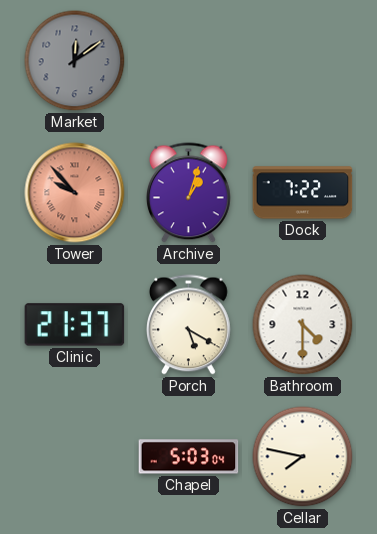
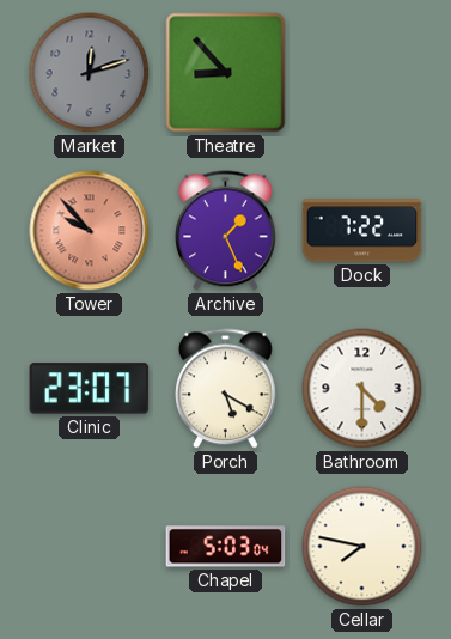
Market: 12:09 -> 12:12
Theatre: none -> 8:53
Archive: 1:03 -> 1:26
Clinic: 21:37 -> 23:07
